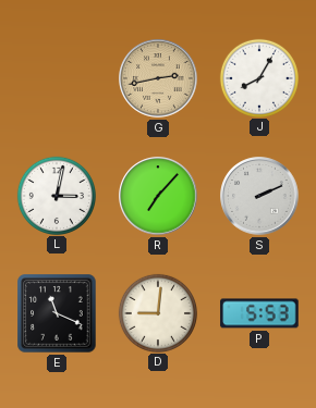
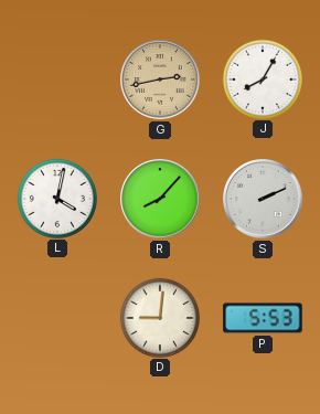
L: 3:02 -> 4:02
R: 7:07 -> 8:07
E: 11:19 -> none
